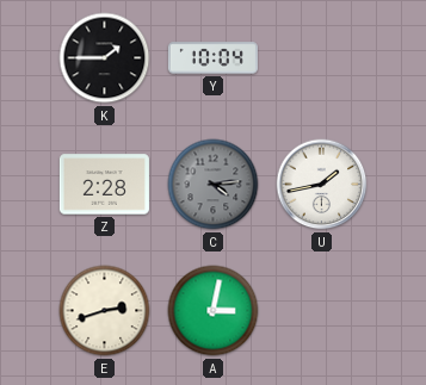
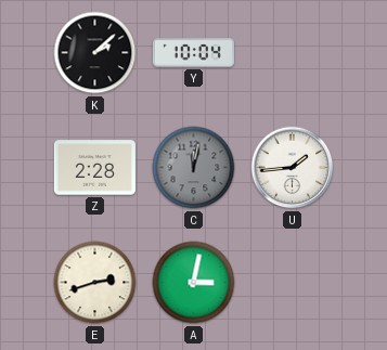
K: 1:45 -> 2:08
C: 4:14 -> 12:02
U: 1:43 -> 1:44
